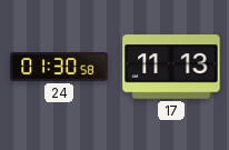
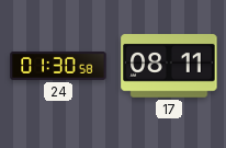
17: 11:13 -> 08:11
